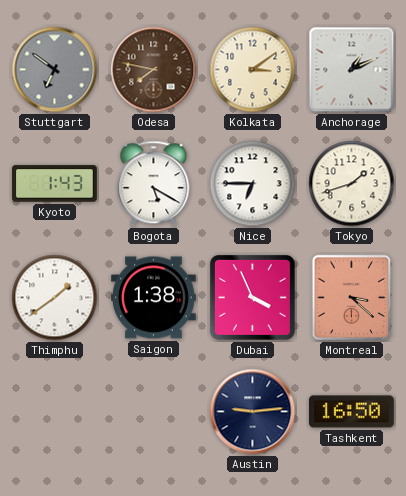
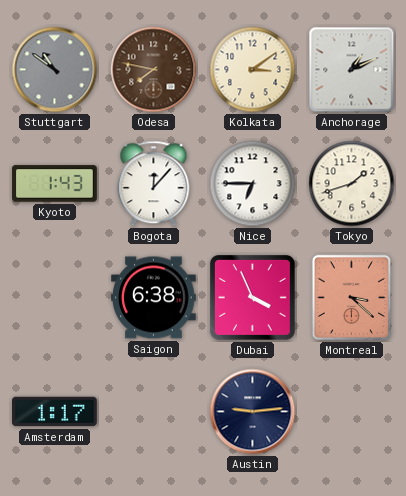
Stuttgart: 6:51 -> 10:51
Bogota: 5:20 -> 12:07
Thimphu: 1:39 -> none
Saigon: 1:38 -> 6:38
Amsterdam: none -> 1:17
Tashkent: 16:50 -> none
